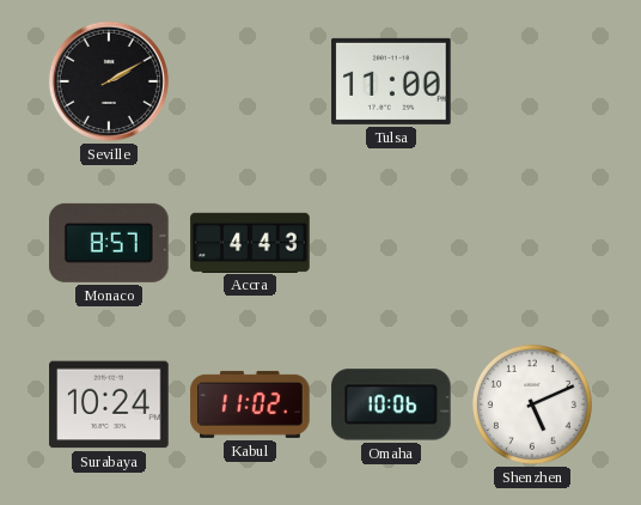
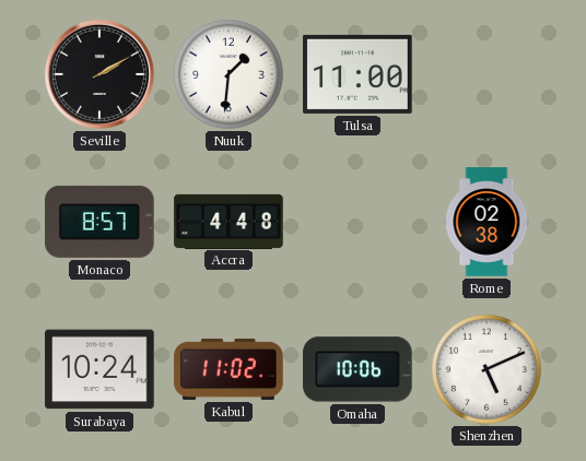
Nuuk: none -> 1:31
Accra: 4:43 -> 4:48
Rome: none -> 02:38
